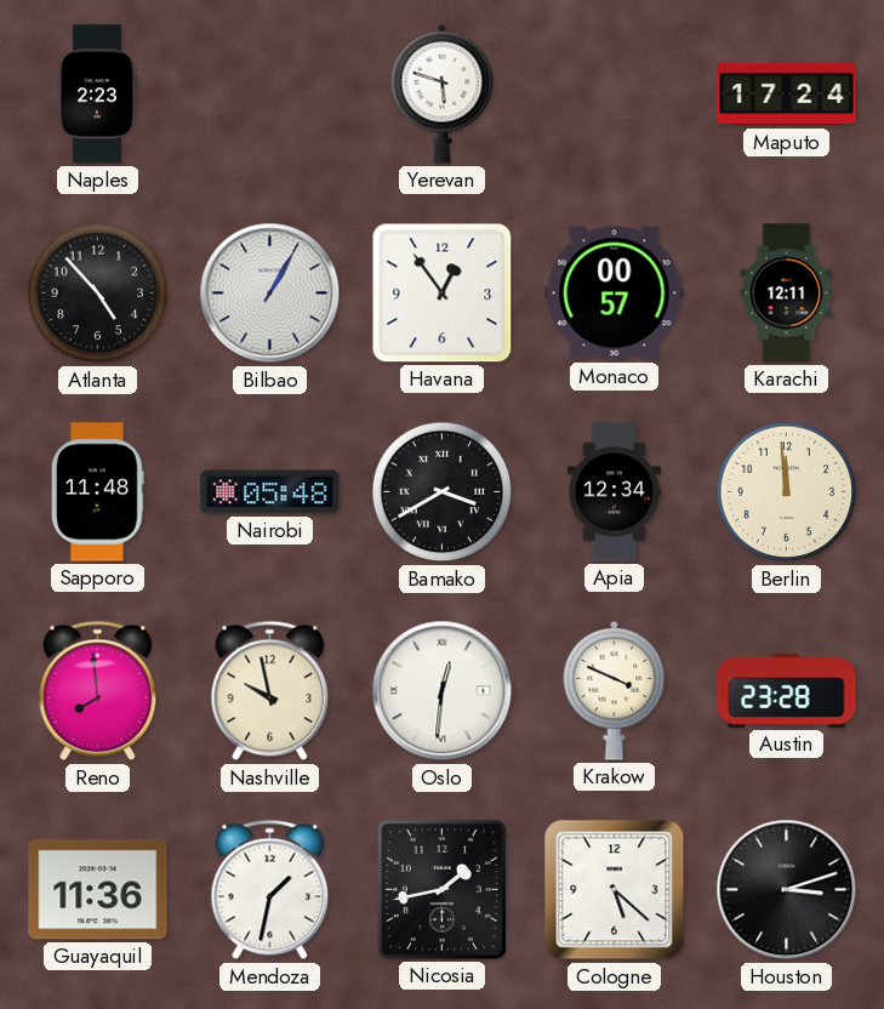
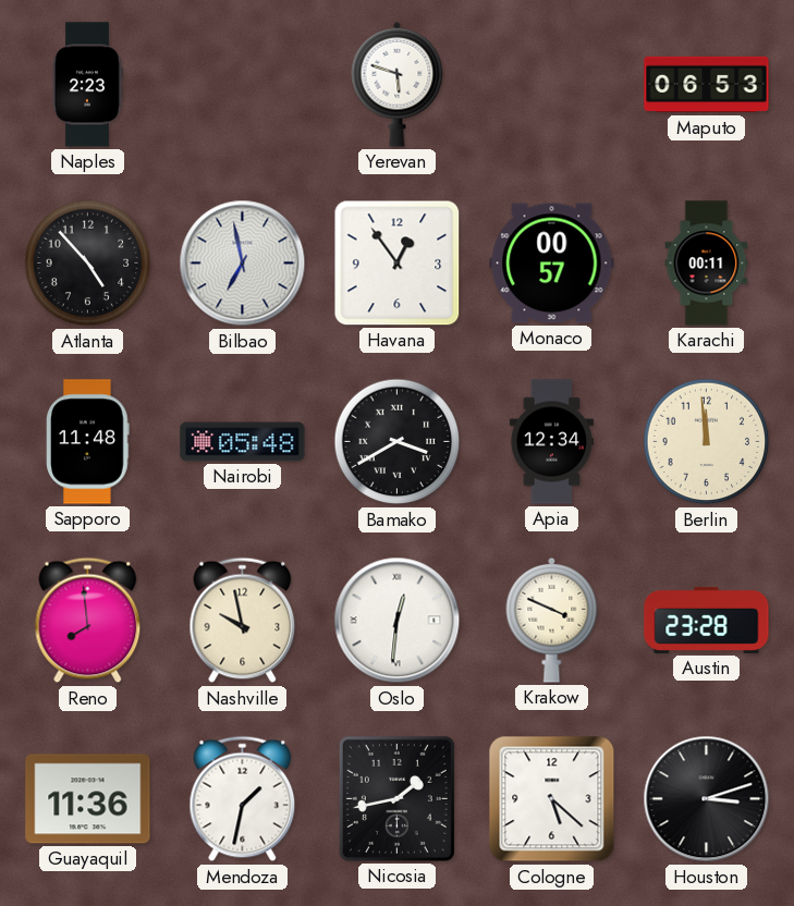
Maputo: 17:24 -> 06:53
Bilbao: 1:05 -> 6:58
Karachi: 12:11 -> 00:11
